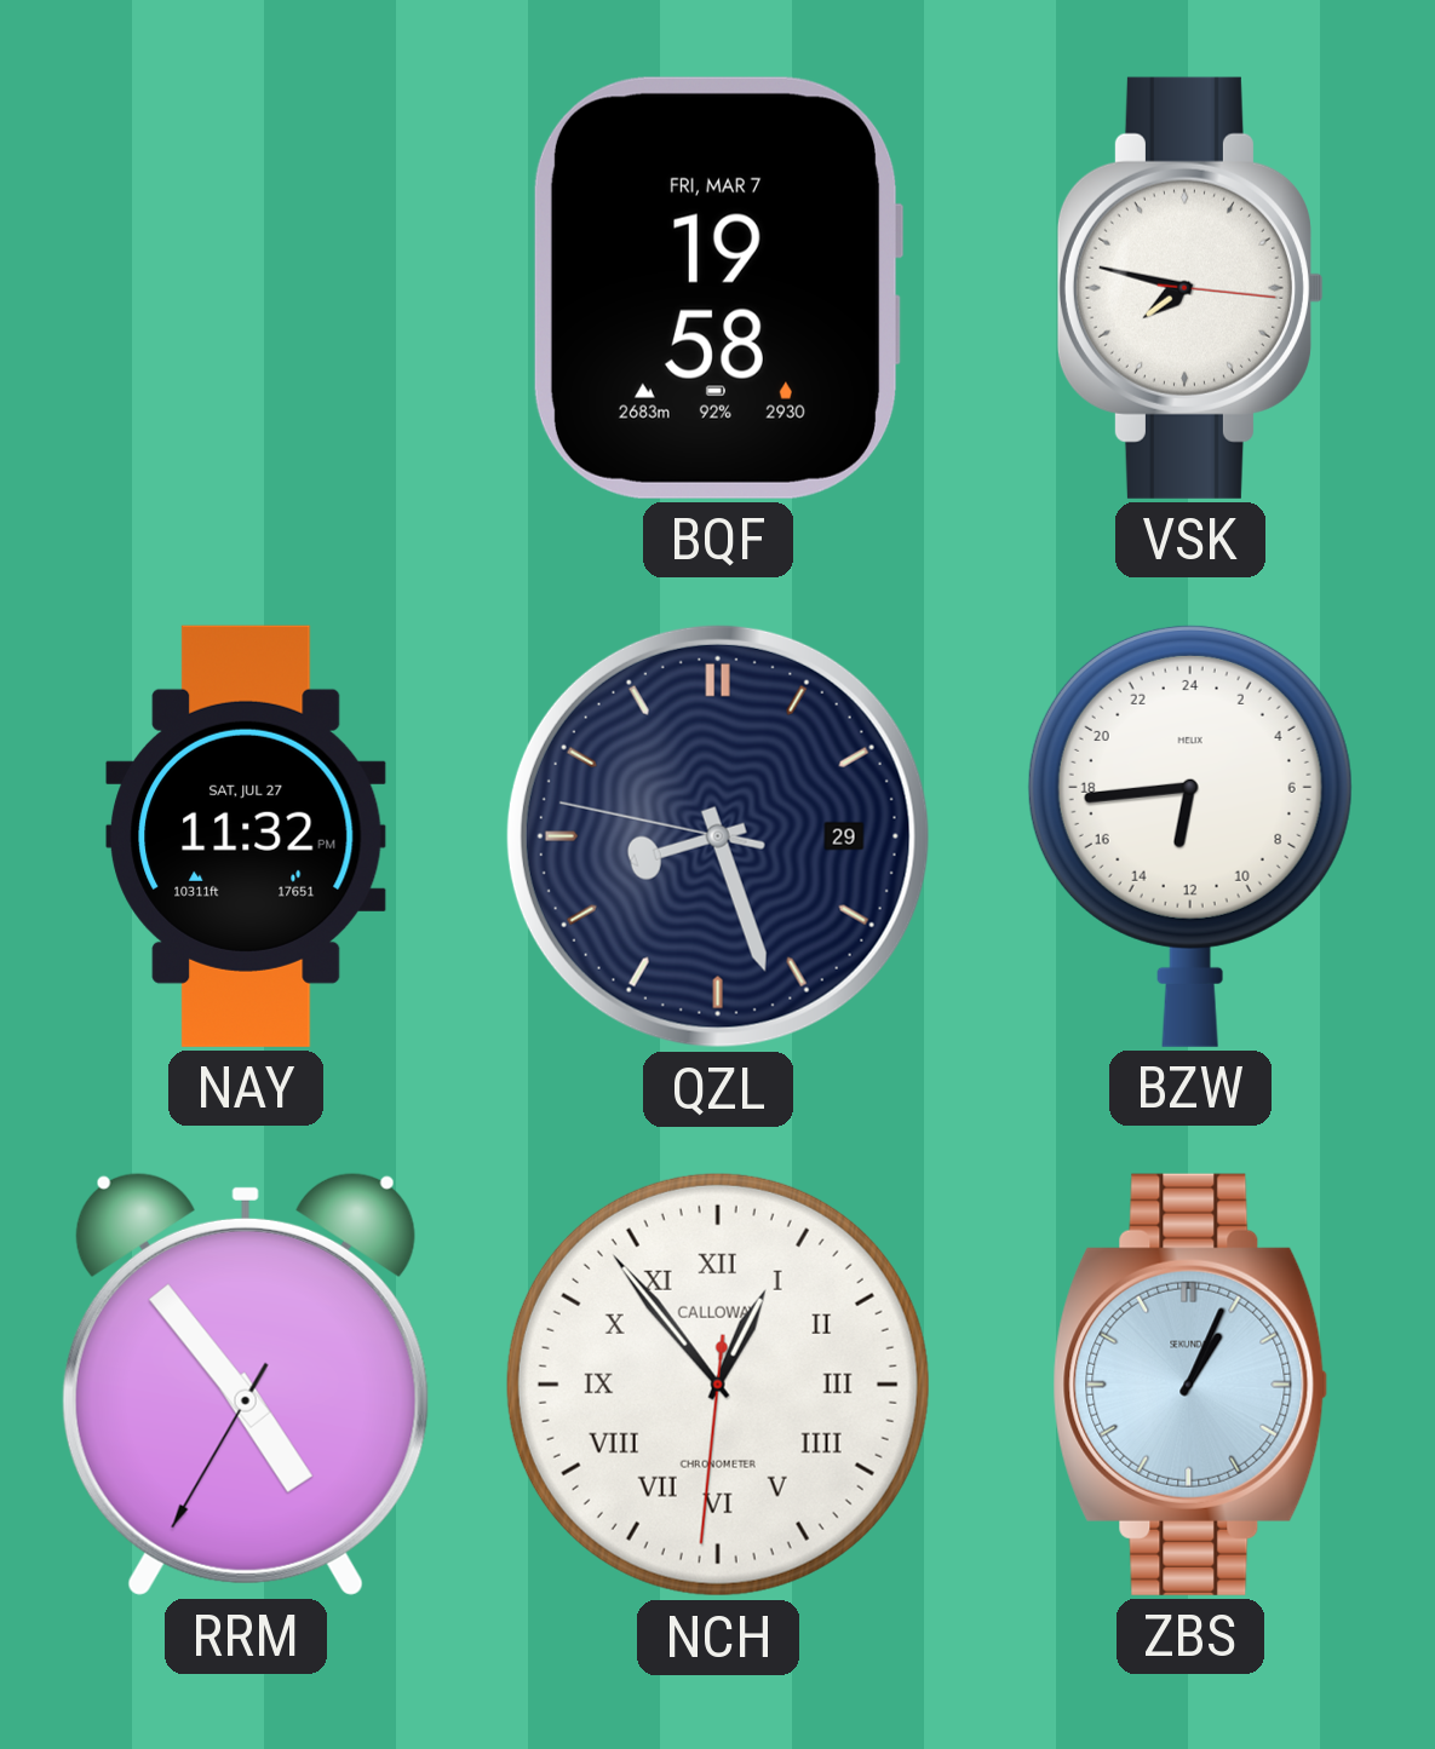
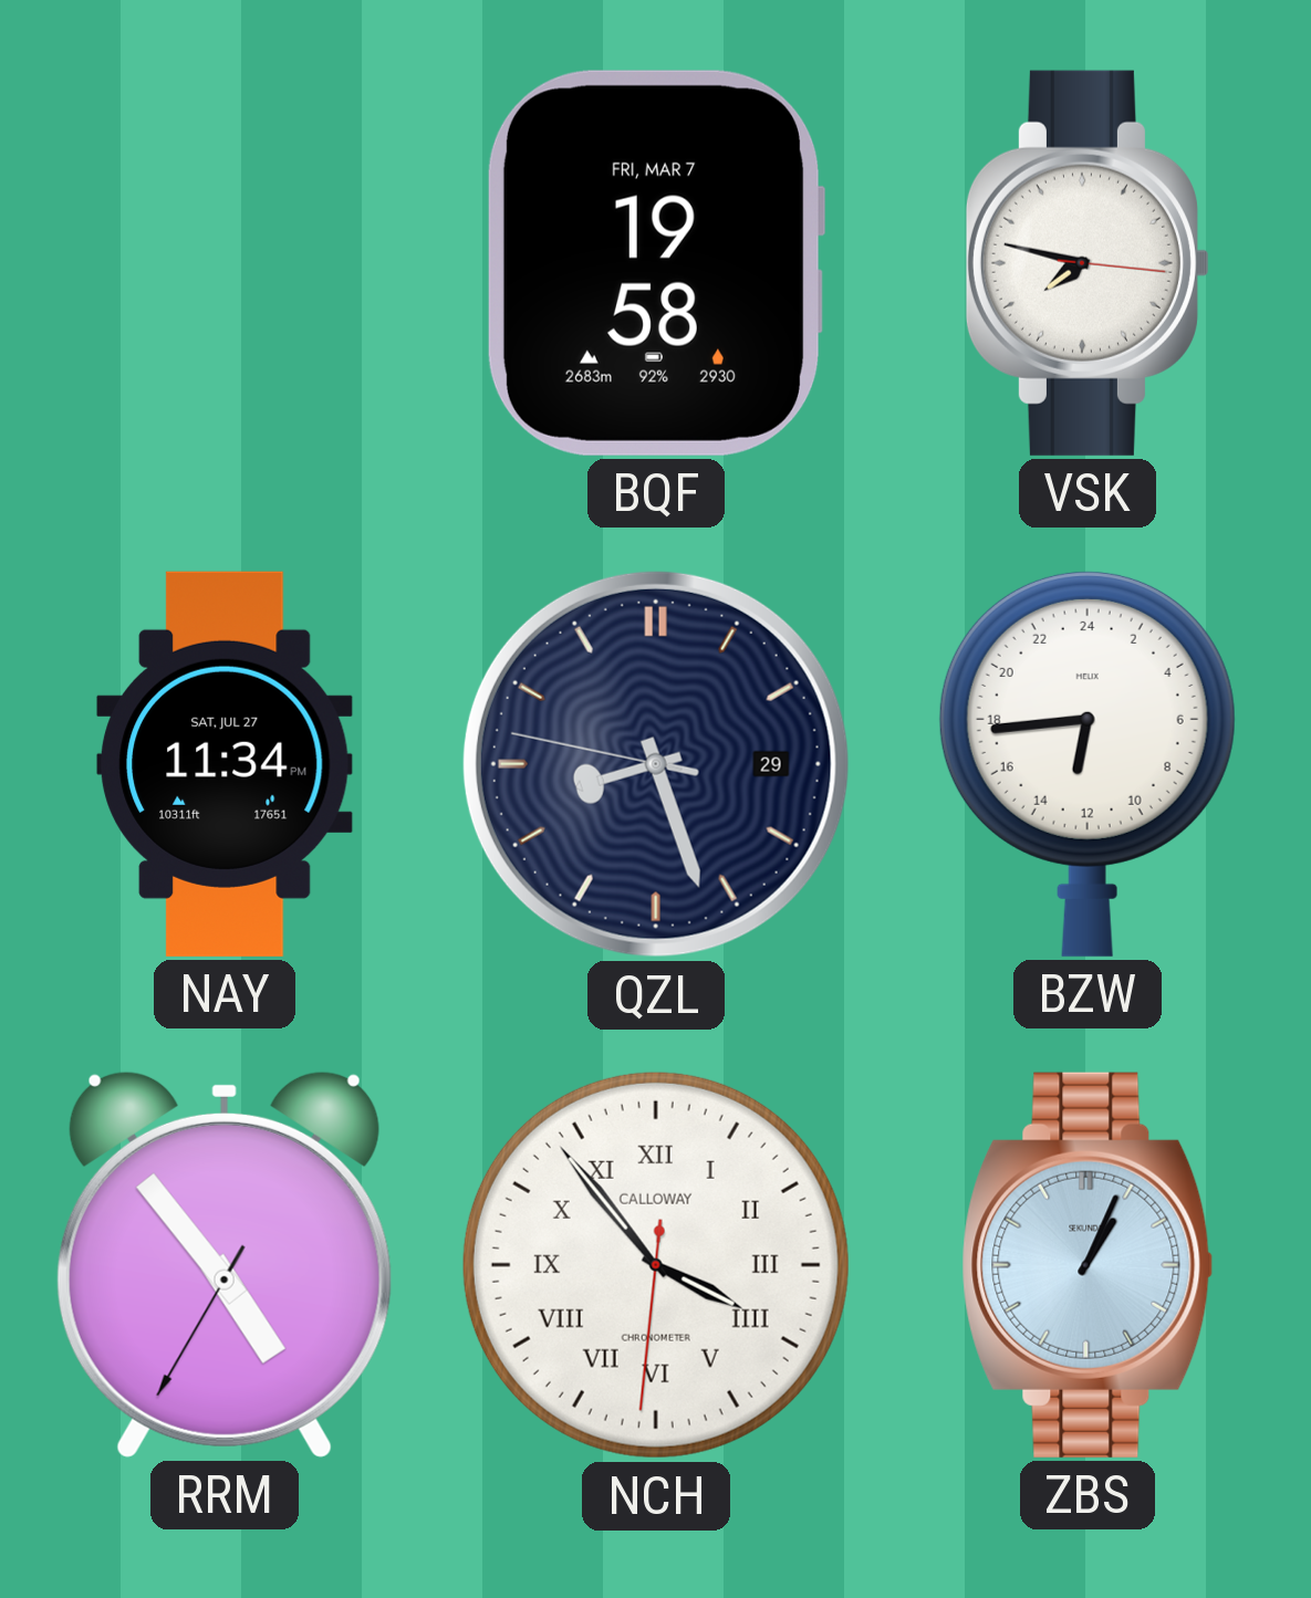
NAY: 11:32 -> 11:34
NCH: 12:53 -> 3:53
